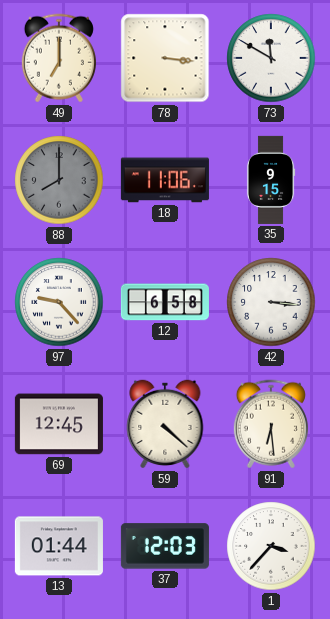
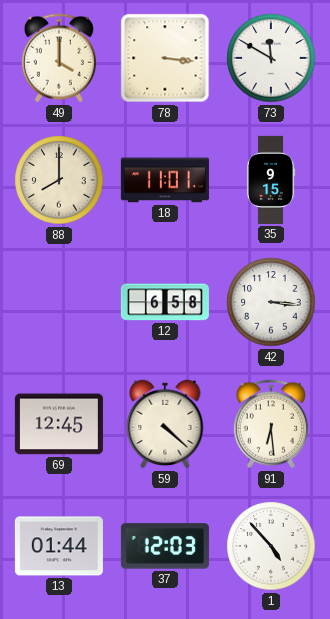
49: 7:00 -> 4:00
88 dial: grey -> cream
18: 11:06 -> 11:01
97: 9:23 -> none
1: 3:37 -> 4:53
